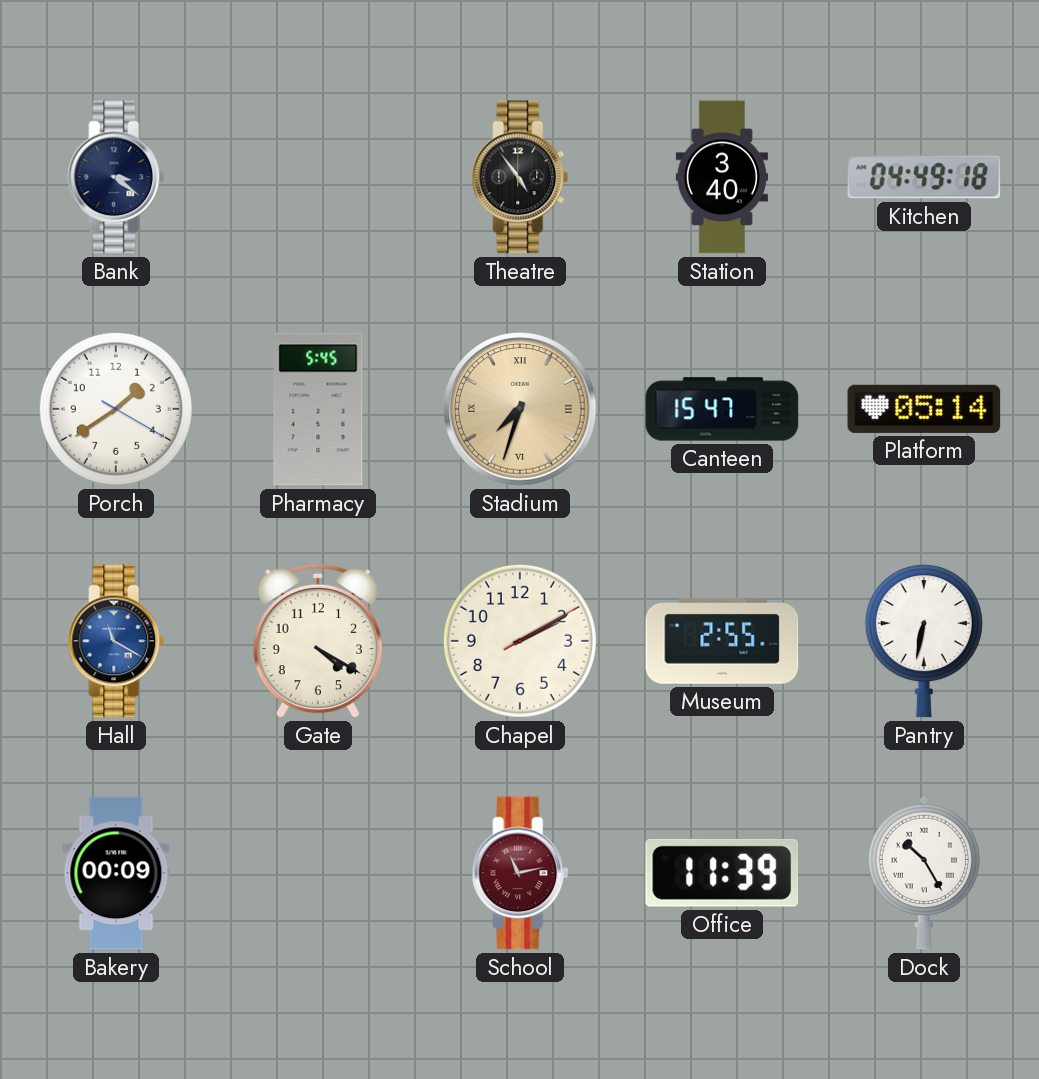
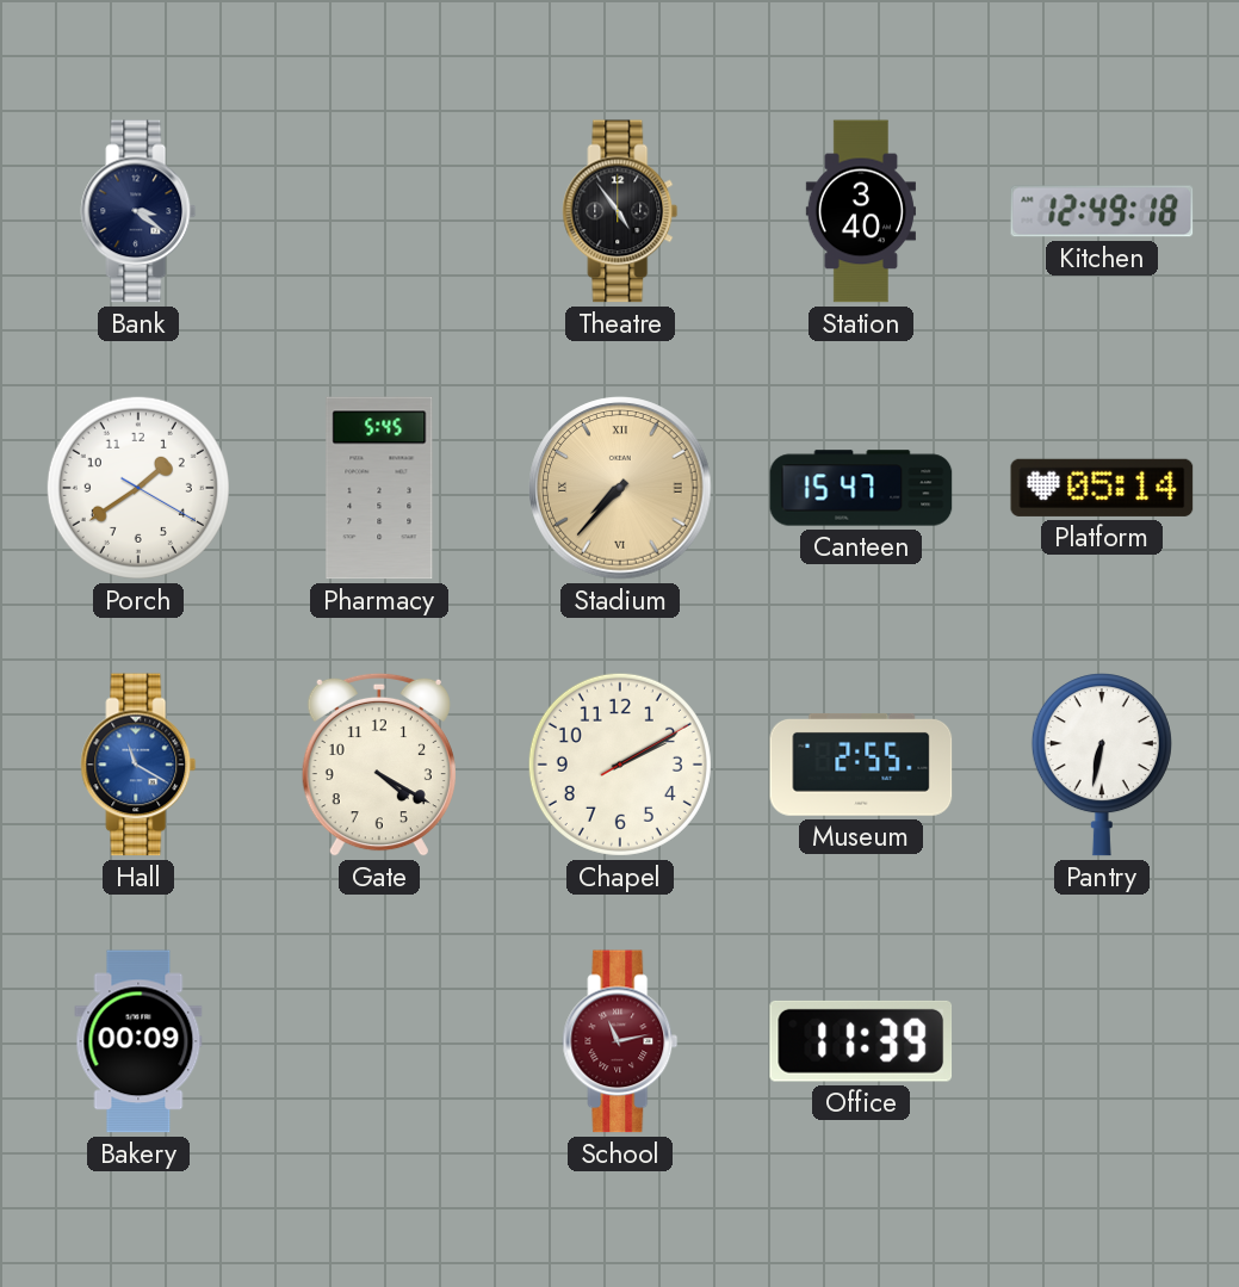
Kitchen: 04:49 -> 12:49
Stadium: 7:33 -> 7:37
Dock: 10:25 -> none
